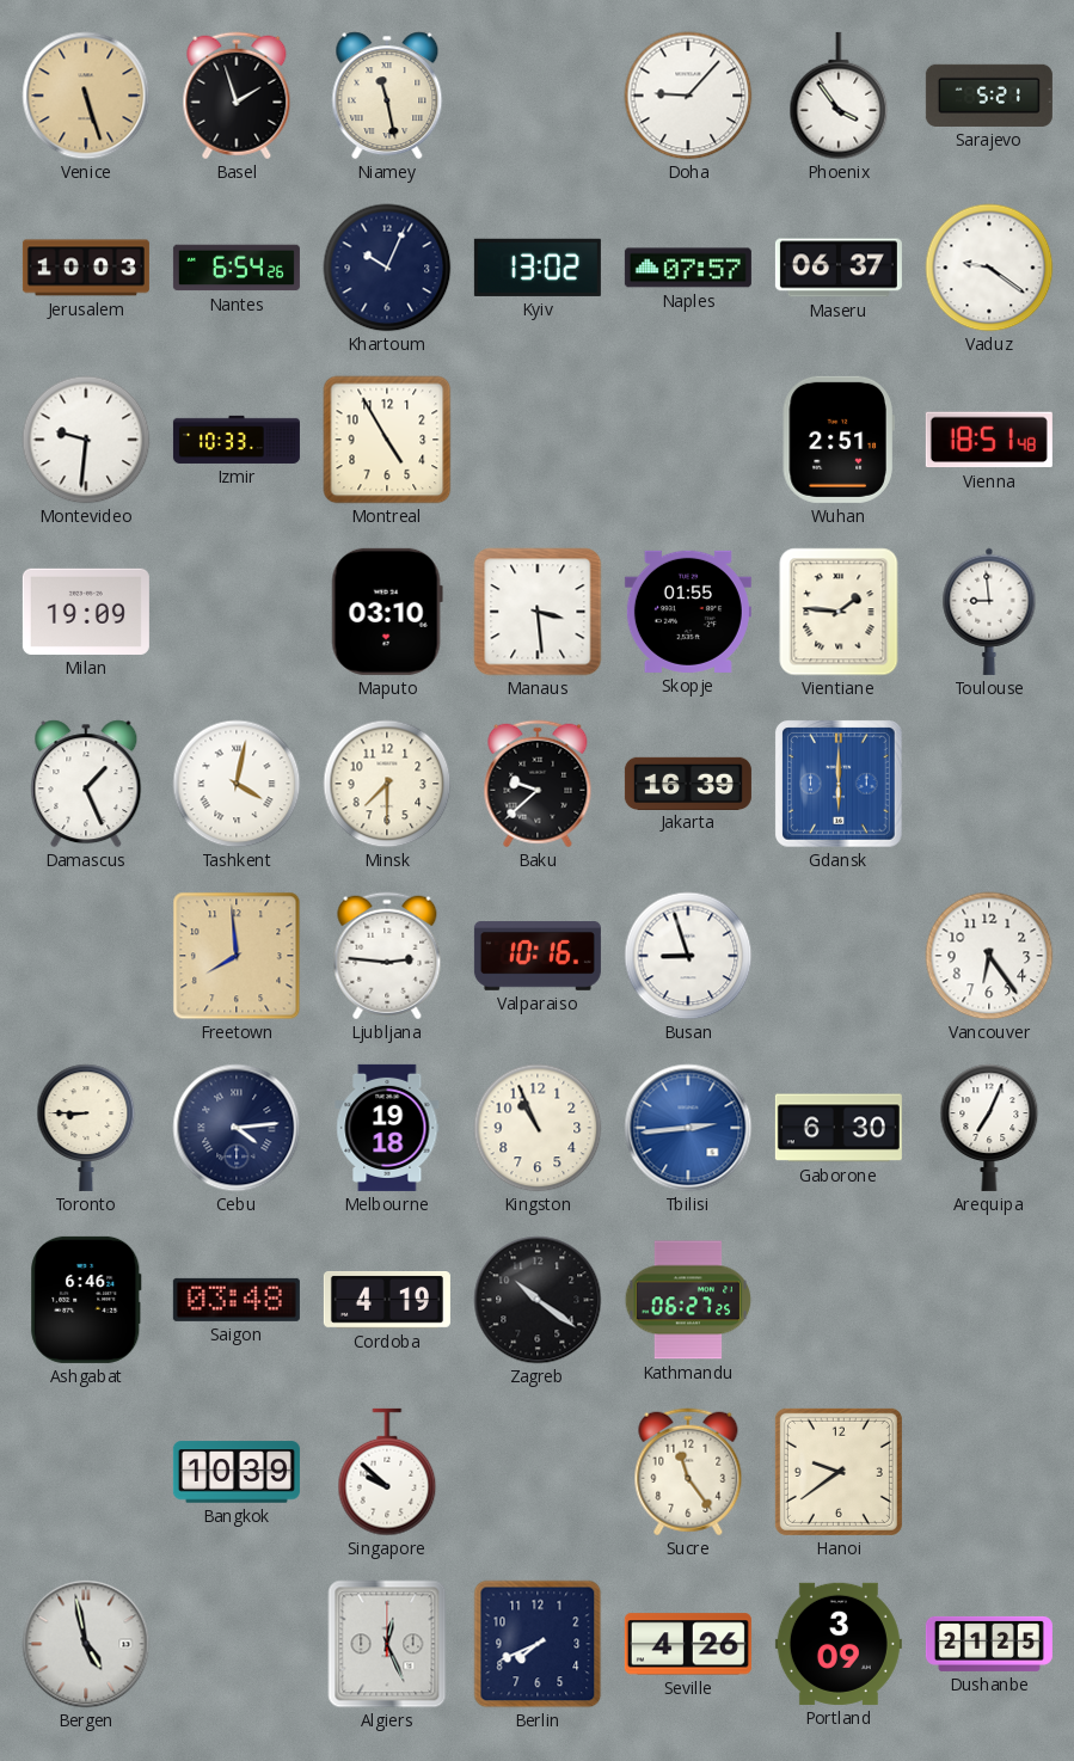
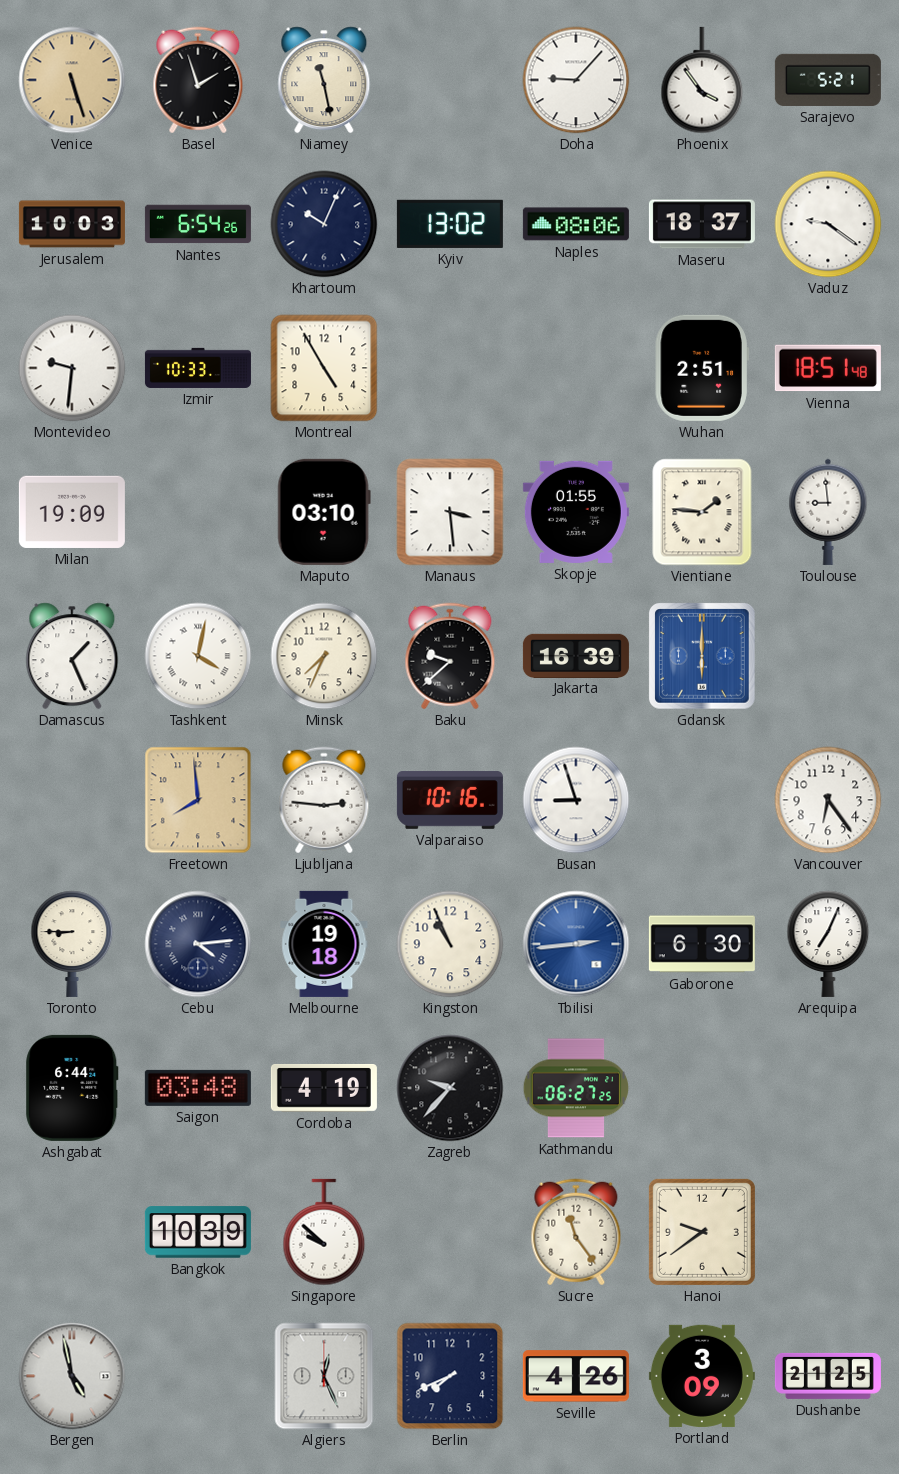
Naples: 07:57 -> 08:06
Maseru: 06:37 -> 18:37
Minsk: 7:30 -> 7:34
Ashgabat: 6:46 -> 6:44
Zagreb: 10:21 -> 9:37
